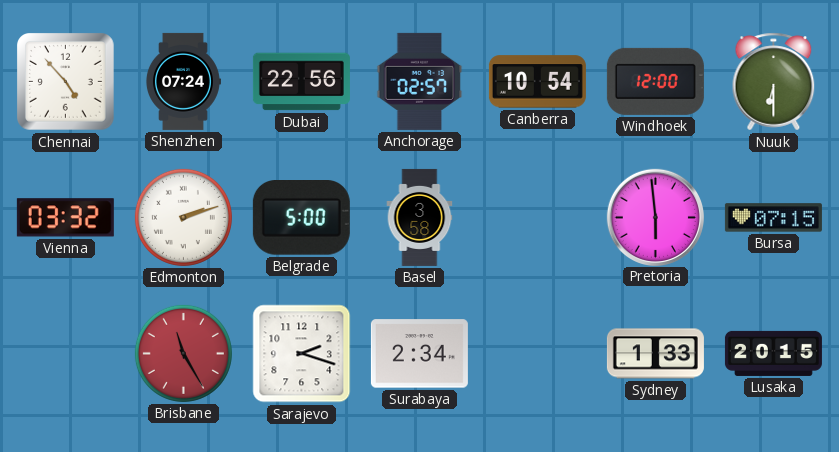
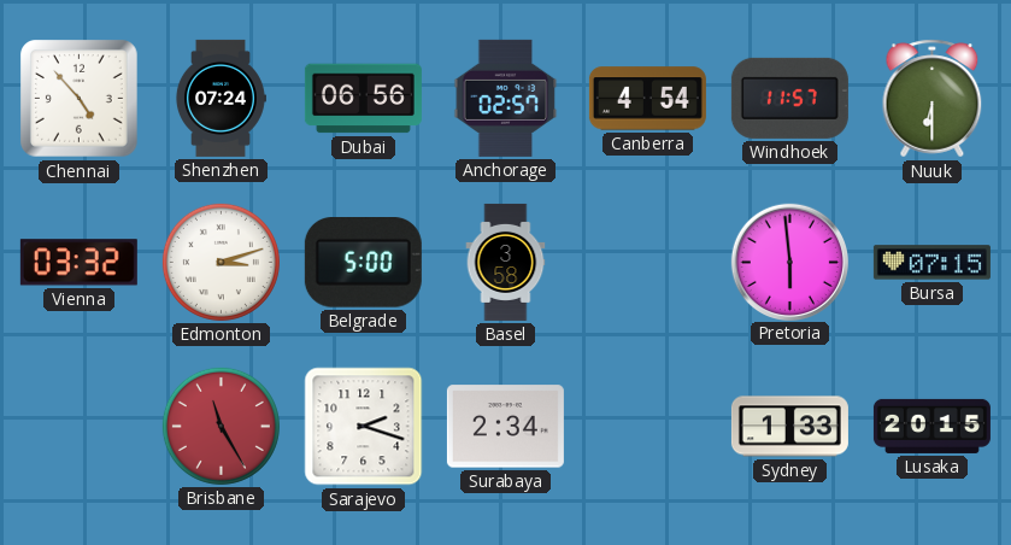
Dubai: 22:56 -> 06:56
Canberra: 10:54 -> 4:54
Windhoek: 12:00 -> 11:57
Edmonton: 2:12 -> 3:12
